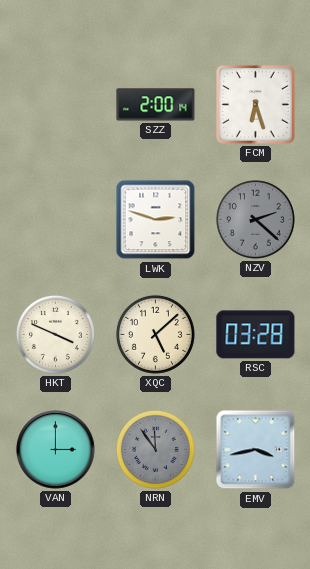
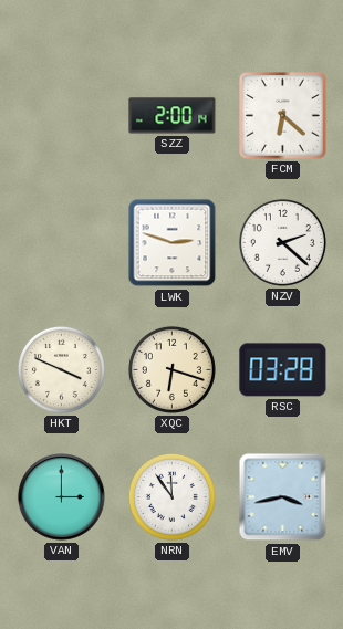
FCM: 6:27 -> 6:22
NZV dial: grey -> white
XQC: 5:08 -> 6:18
NRN dial: grey -> white
